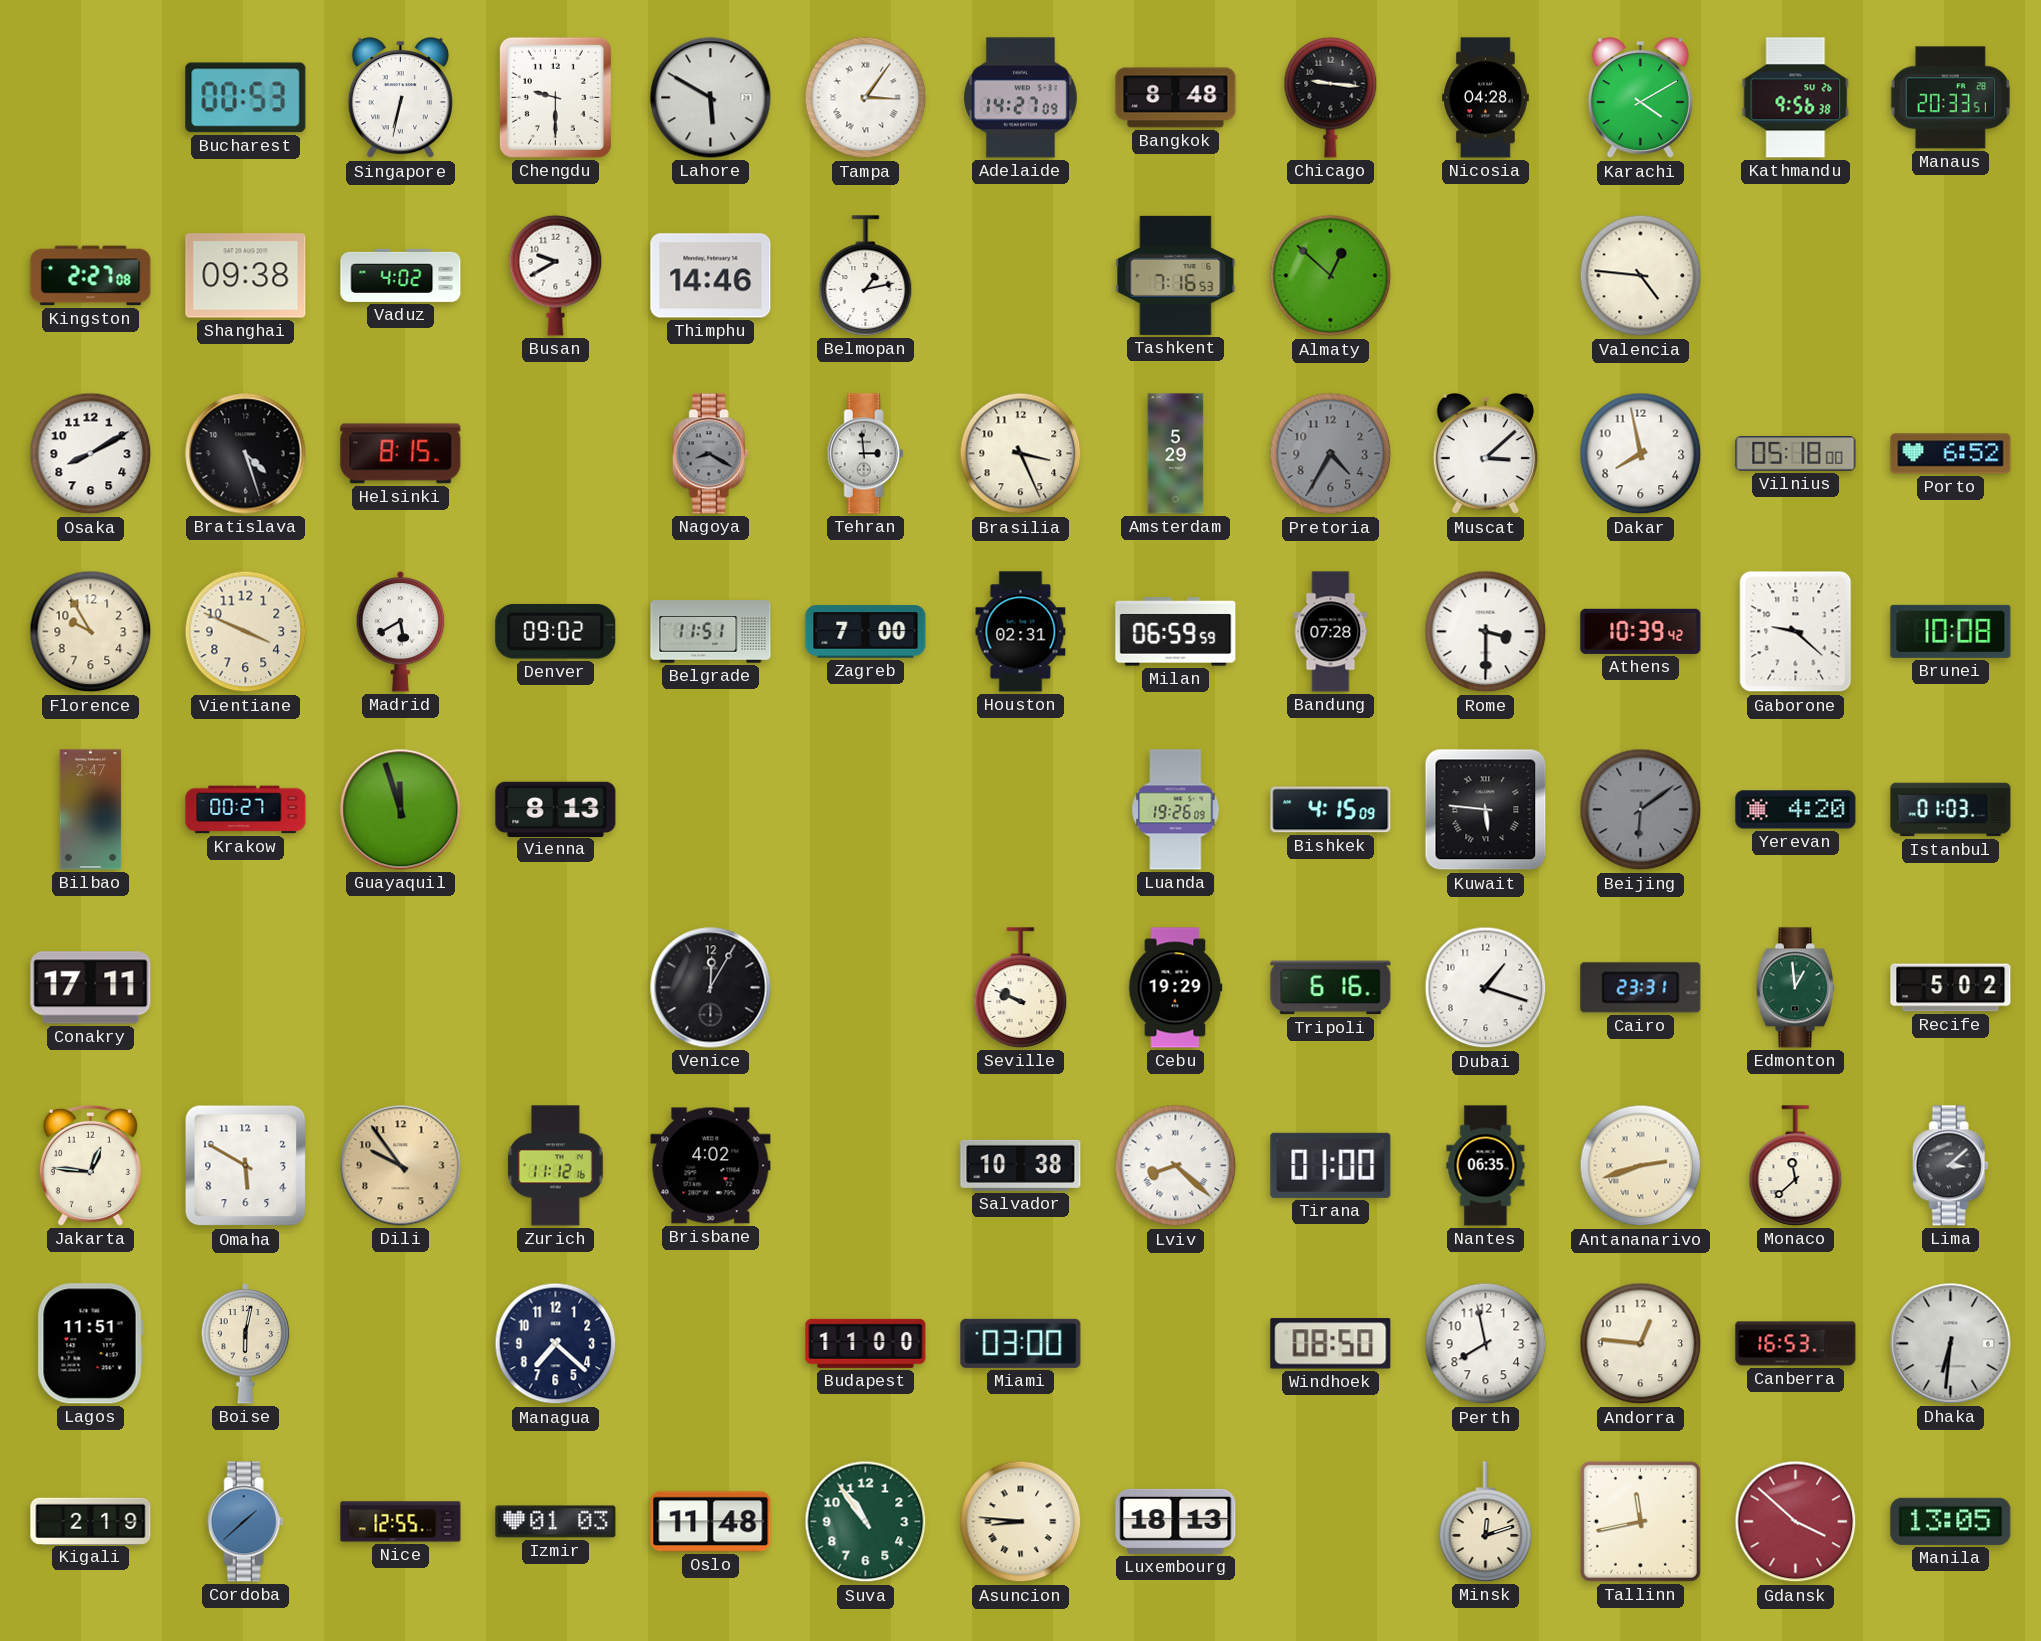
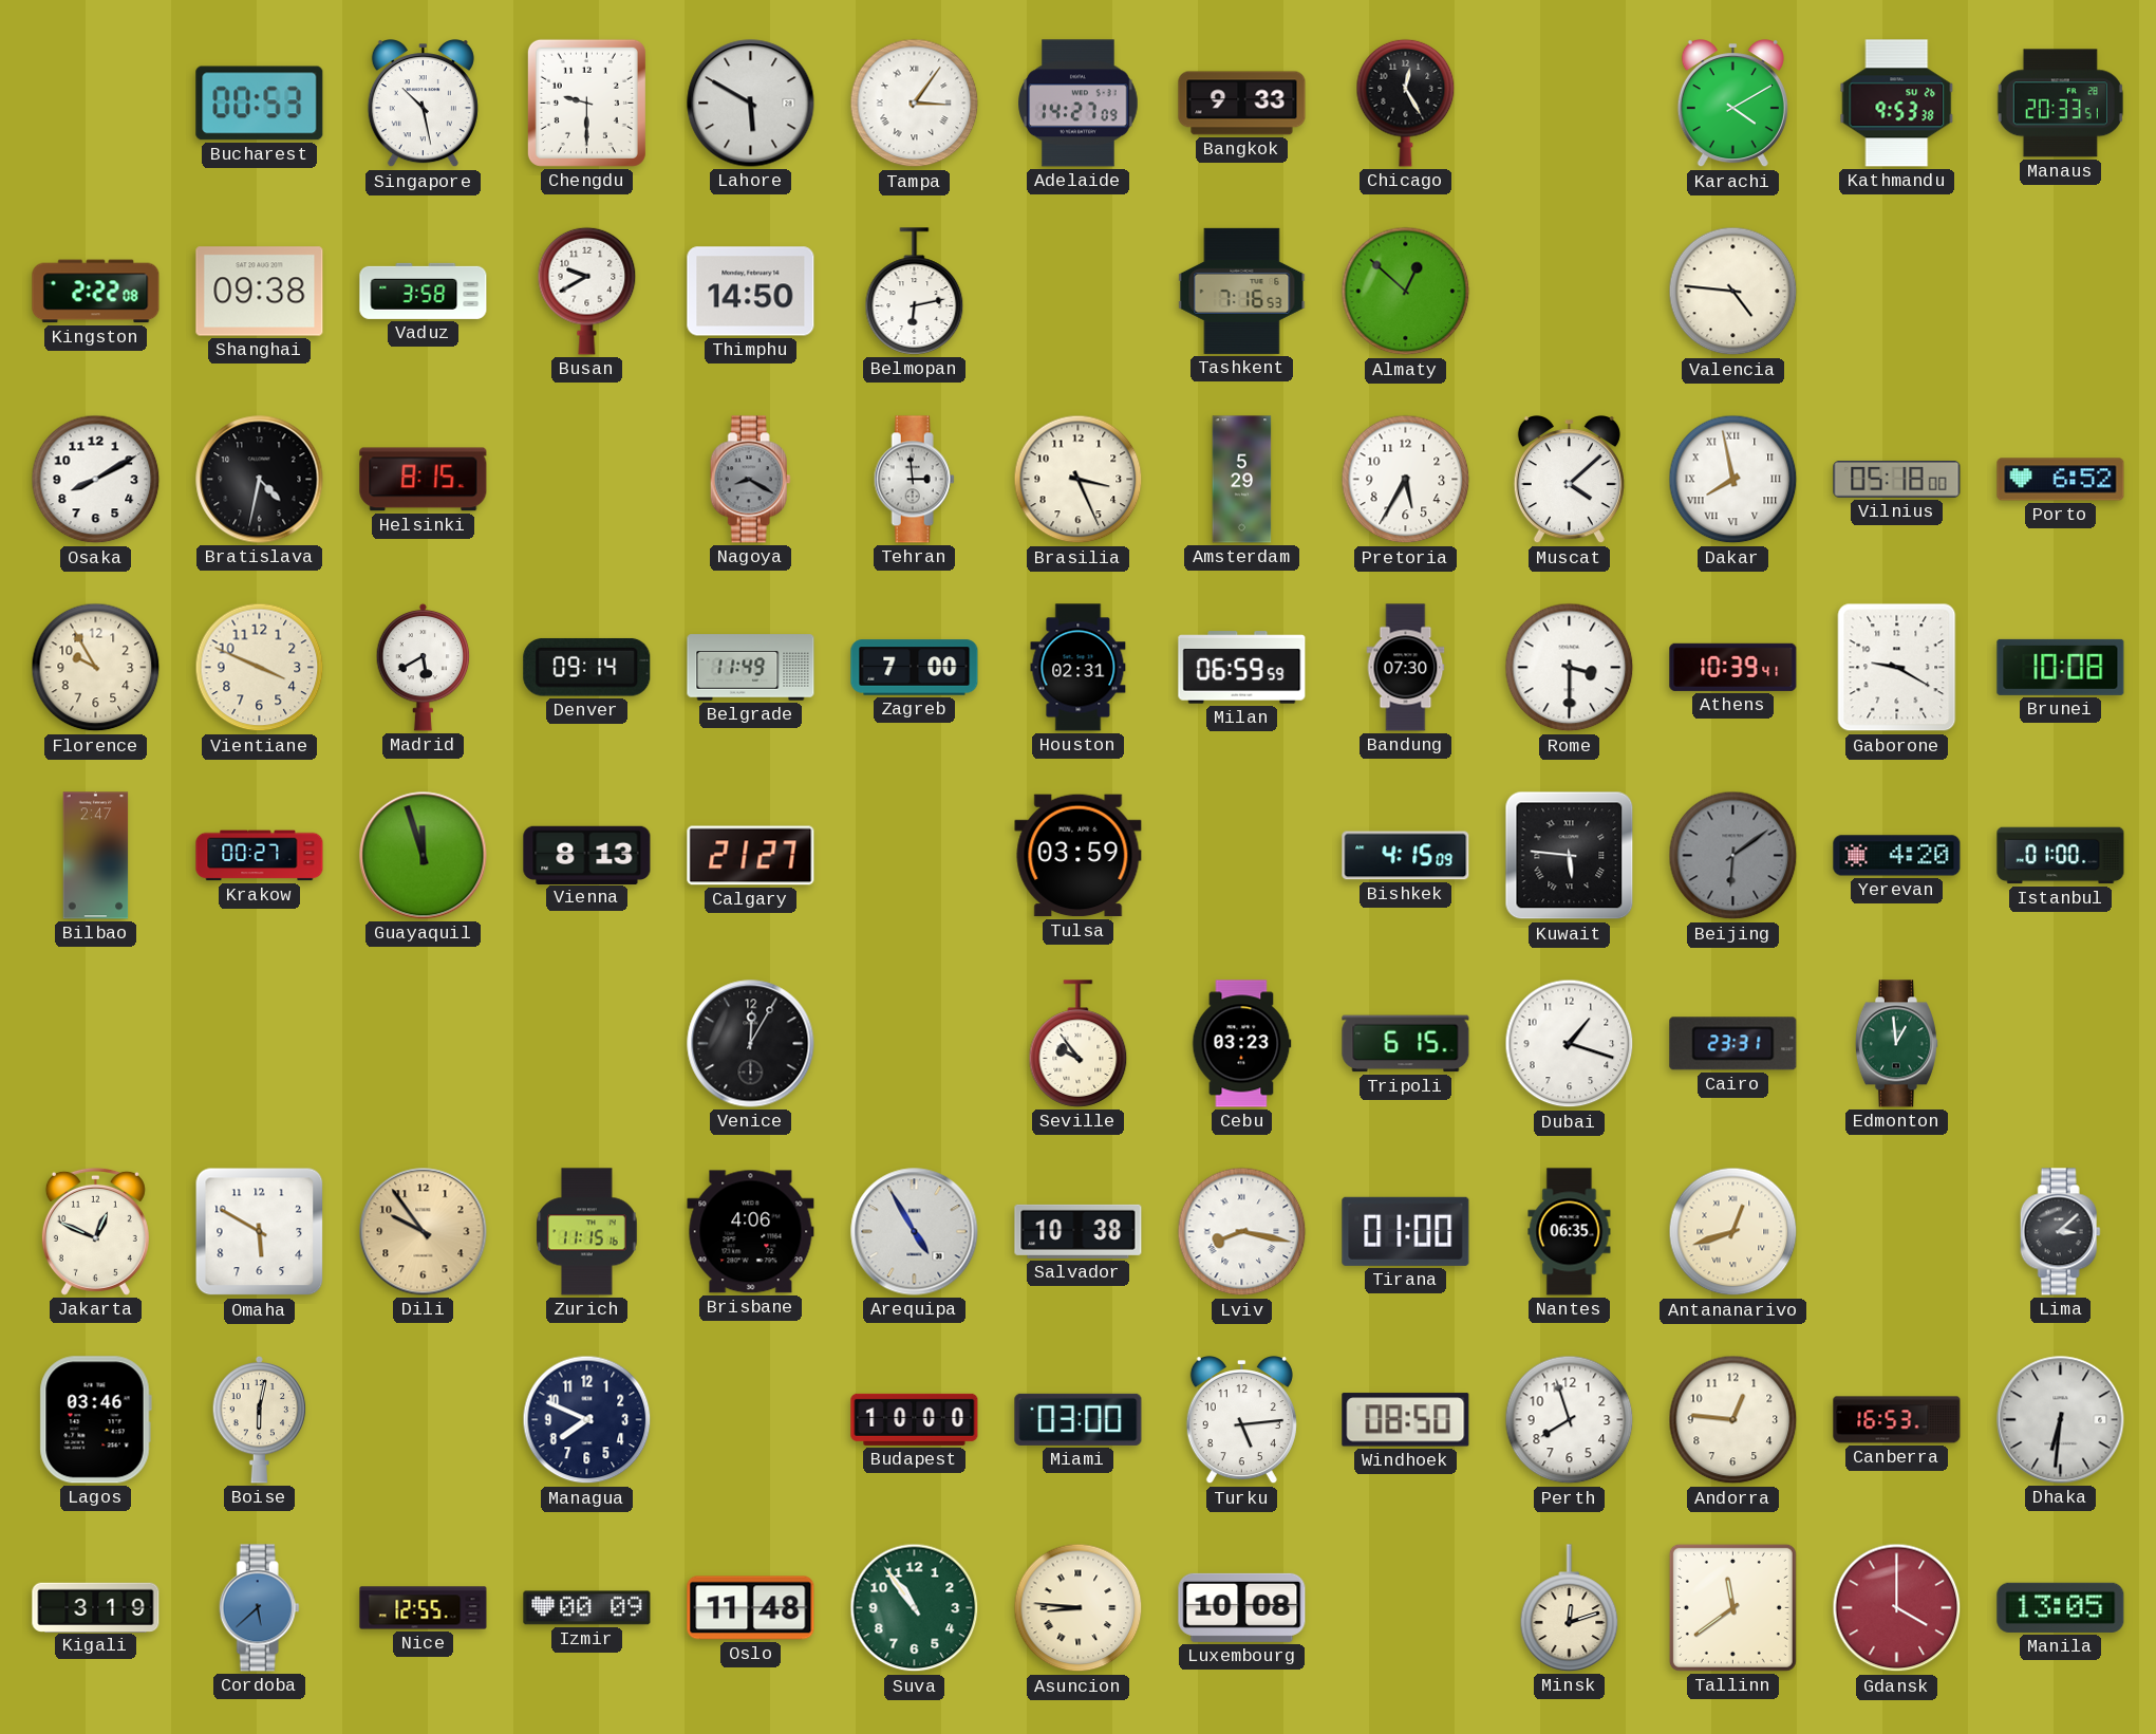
Singapore: 6:32 -> 10:28
Bangkok: 8:48 -> 9:33
Chicago: 9:16 -> 12:25
Nicosia: 04:28 -> none
Kathmandu: 9:56 -> 9:53
Kingston: 2:27 -> 2:22
Vaduz: 4:02 -> 3:58
Thimphu: 14:46 -> 14:50
Belmopan: 1:13 -> 6:13
Bratislava: 4:27 -> 4:32
Pretoria: 4:35 -> 5:35
Pretoria dial: grey -> white
Muscat: 3:08 -> 4:08
Dakar numerals: Arabic -> Roman
Denver: 09:02 -> 09:14
Belgrade: 11:51 -> 11:49
Bandung: 07:28 -> 07:30
Athens: 10:39:42 -> 10:39:41
Gaborone: 9:22 -> 9:20
Calgary: none -> 21:27
Tulsa: none -> 03:59
Luanda: 19:26 -> none
Istanbul: 01:03 -> 01:00
Conakry: 17:11 -> none
Seville: 9:49 -> 9:54
Cebu: 19:29 -> 03:23
Tripoli: 6:16 -> 6:15
Recife: 5:02 -> none
Jakarta: 12:46 -> 12:49
Zurich: 11:12 -> 11:15
Brisbane: 4:02 -> 4:06
Arequipa: none -> 4:55
Lviv: 8:22 -> 8:17
Antananarivo: 2:42 -> 12:42
Monaco: 11:38 -> none
Lagos: 11:51 -> 03:46
Managua: 7:22 -> 7:49
Budapest: 11:00 -> 10:00
Turku: none -> 5:14
Perth: 7:58 -> 7:57
Kigali: 2:19 -> 3:19
Cordoba: 1:38 -> 5:38
Izmir: 01:03 -> 00:09
Luxembourg: 18:13 -> 10:08
Tallinn: 11:43 -> 11:39
Gdansk: 3:52 -> 4:00
